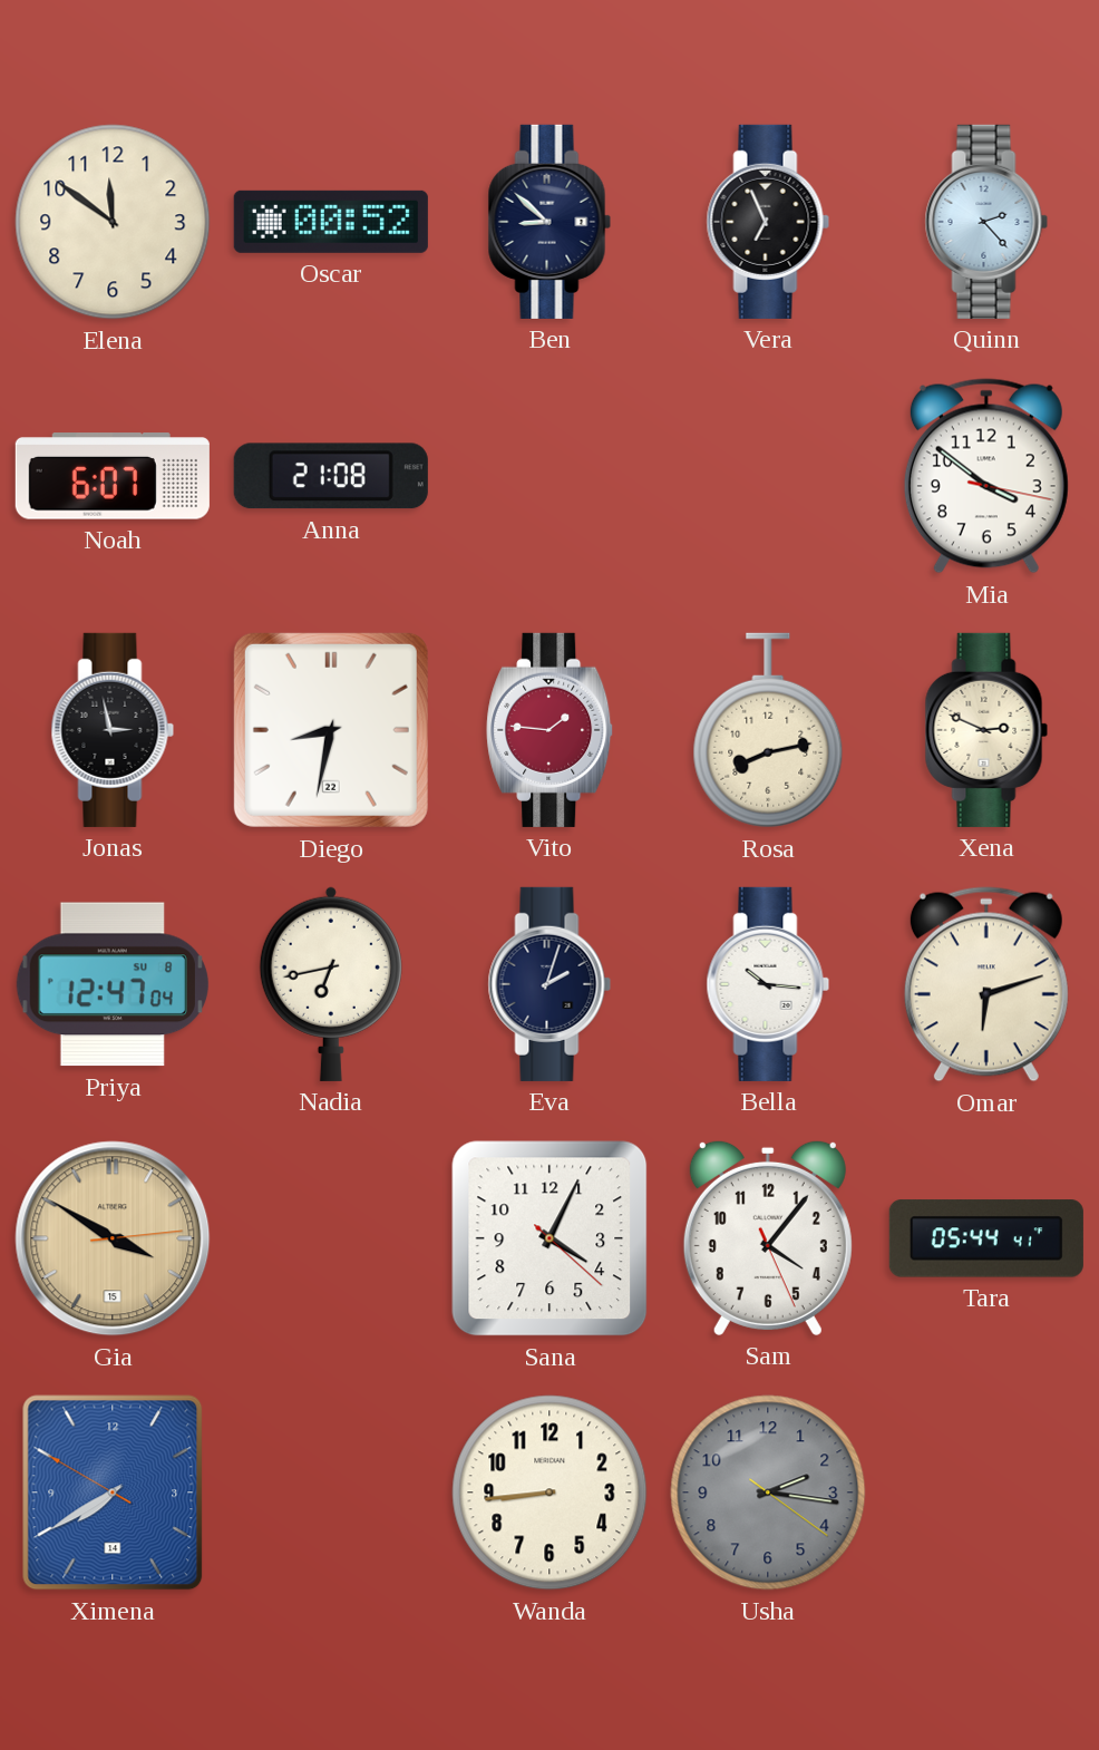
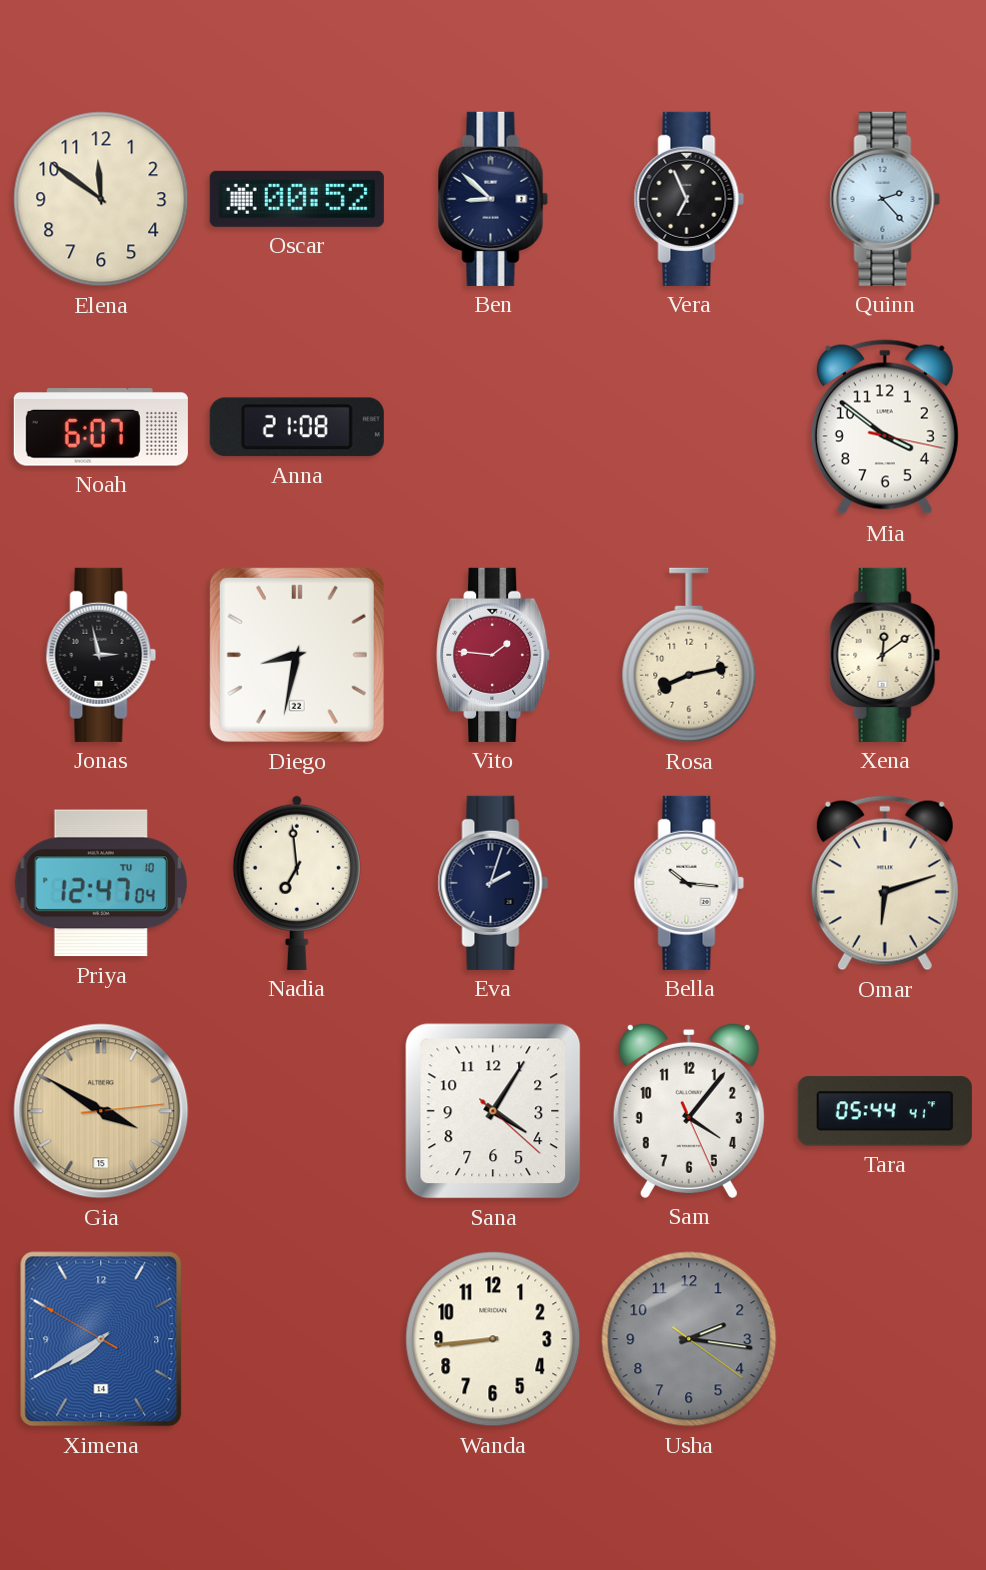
Xena: 2:49 -> 12:09
Priya date: SU 8 -> TU 10
Nadia: 6:43 -> 6:59
Sana: 4:04 -> 4:05
